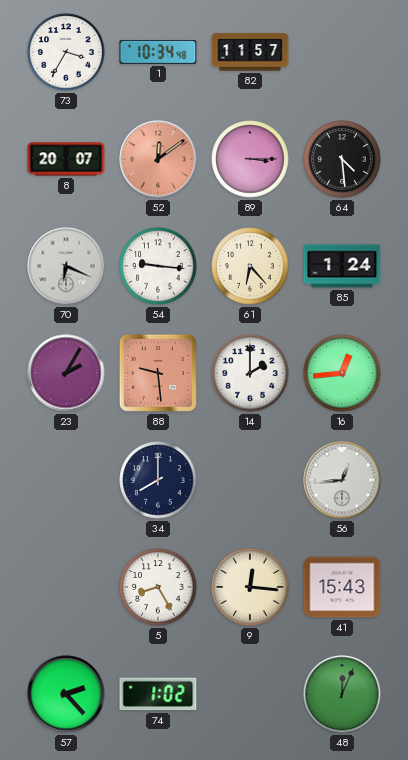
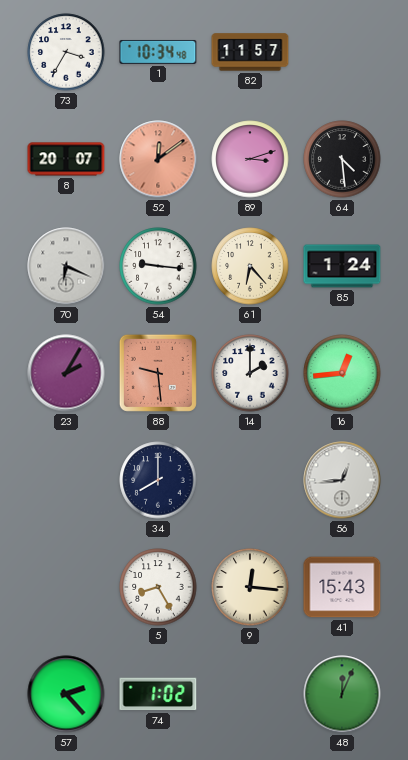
89: 3:15 -> 3:12
